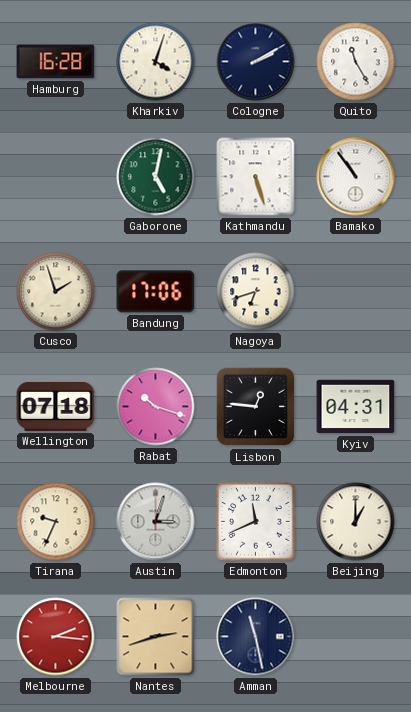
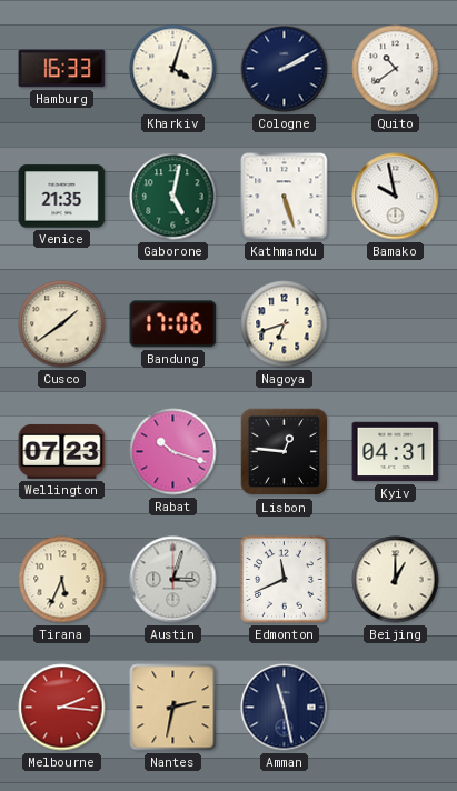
Hamburg: 16:28 -> 16:33
Quito: 11:25 -> 10:39
Venice: none -> 21:35
Bamako: 10:54 -> 9:58
Cusco: 1:57 -> 1:39
Wellington: 07:18 -> 07:23
Tirana: 9:34 -> 5:34
Nantes: 2:42 -> 2:32
